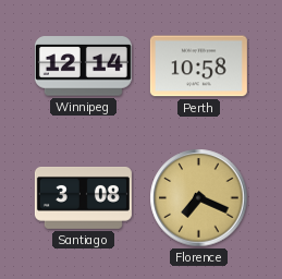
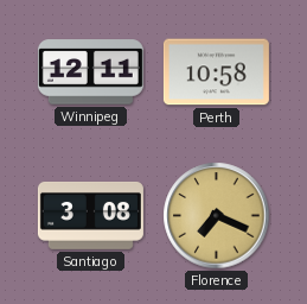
Winnipeg: 12:14 -> 12:11
